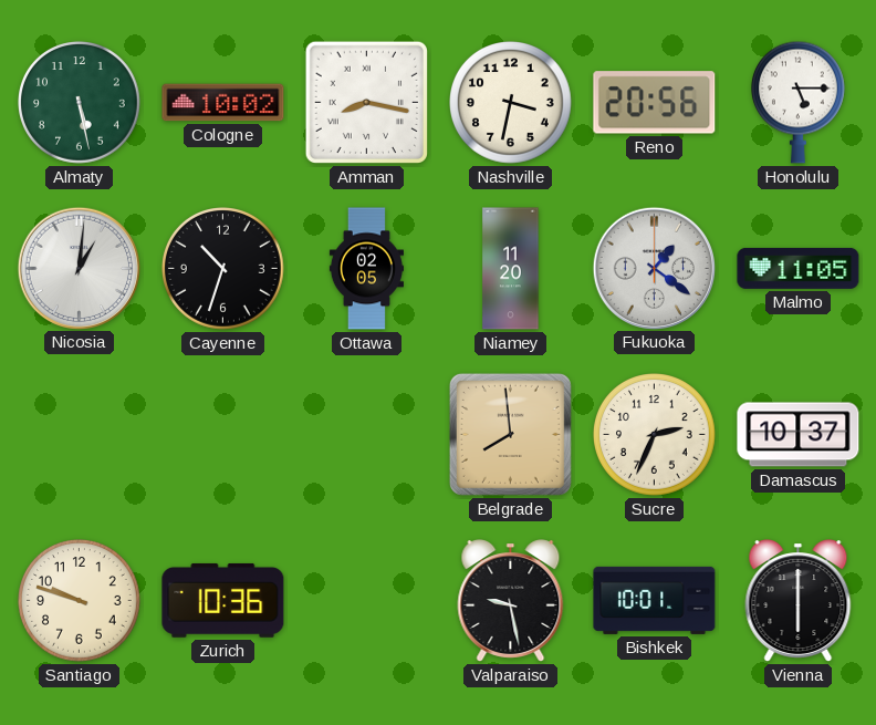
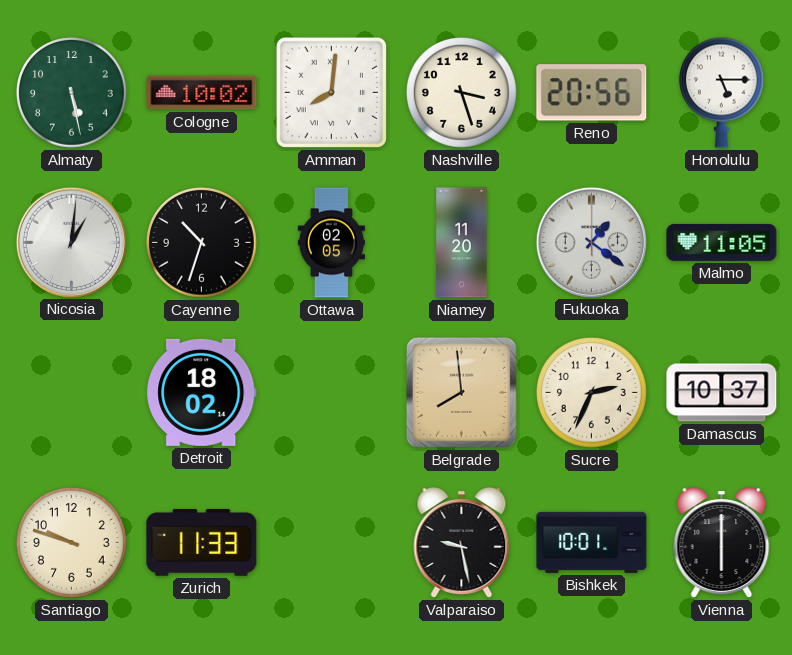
Amman: 8:17 -> 8:01
Nashville: 3:32 -> 3:27
Detroit: none -> 18:02
Zurich: 10:36 -> 11:33
